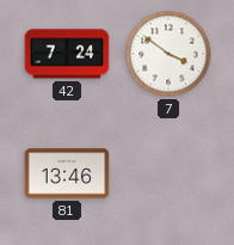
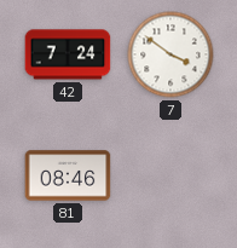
81: 13:46 -> 08:46
